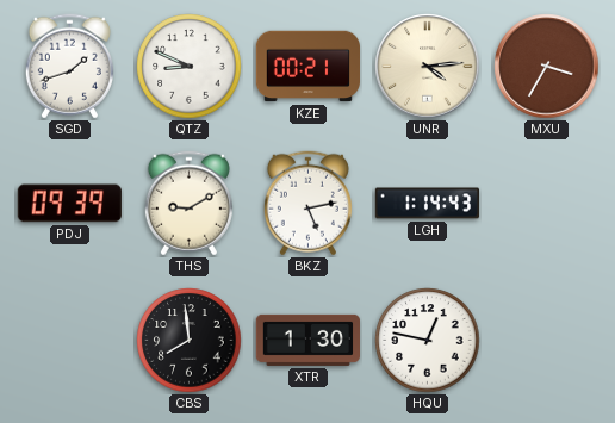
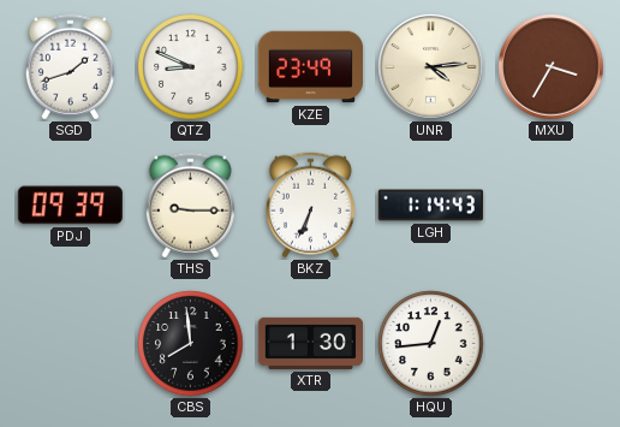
KZE: 00:21 -> 23:49
THS: 9:10 -> 9:15
BKZ: 5:13 -> 6:34
HQU: 12:47 -> 12:44
